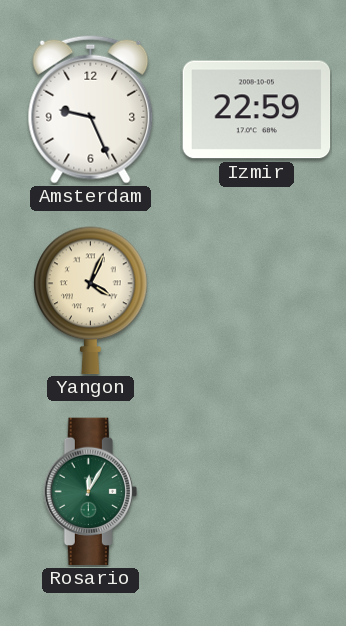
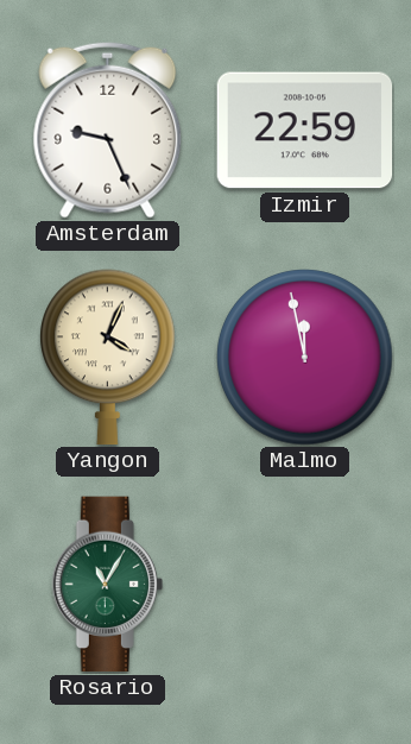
Malmo: none -> 11:58
Rosario: 12:05 -> 11:05
